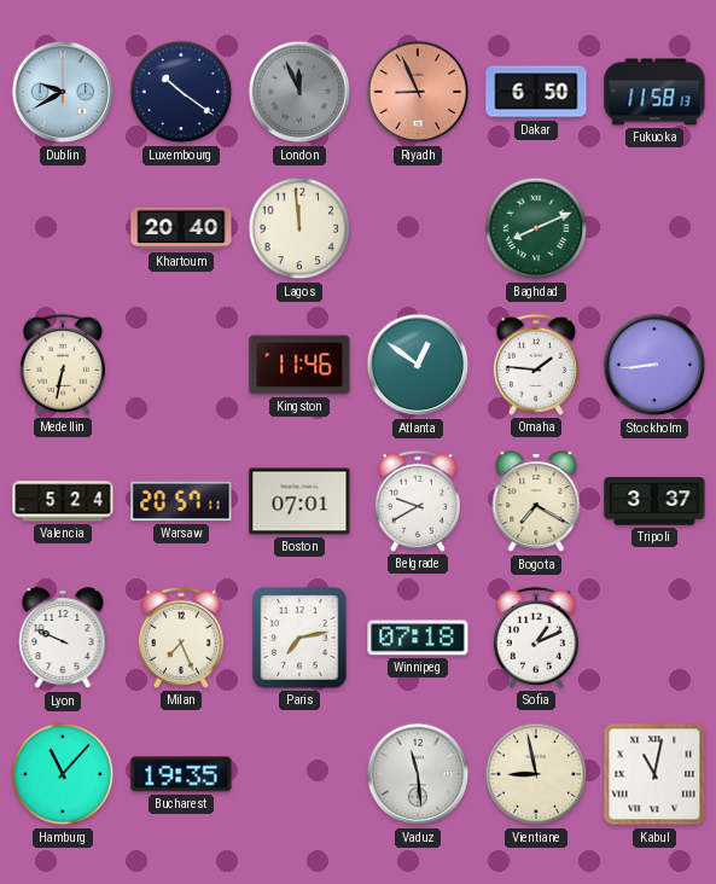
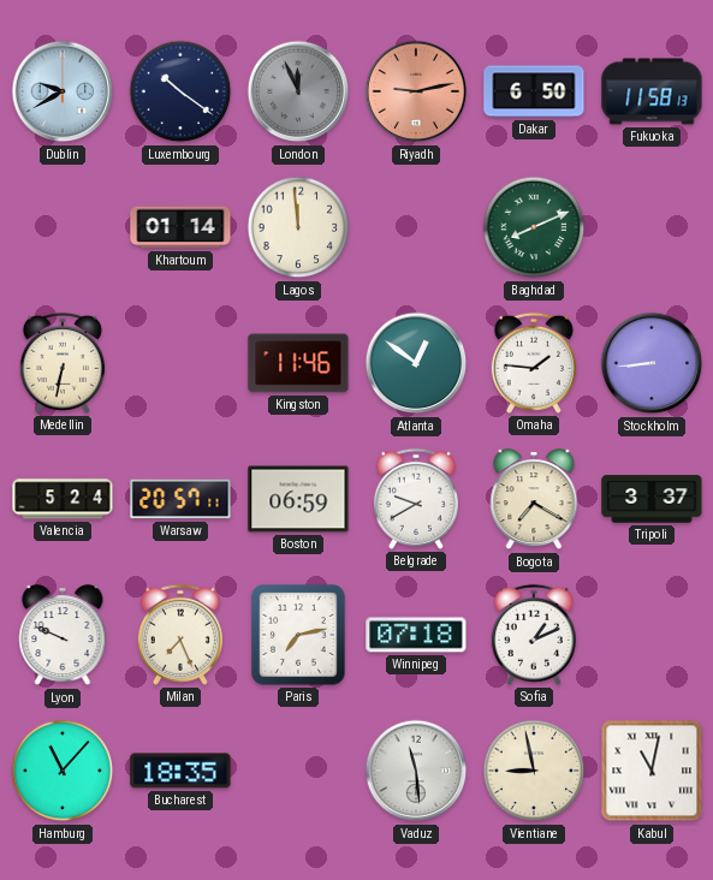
Riyadh: 8:56 -> 9:13
Khartoum: 20:40 -> 01:14
Boston: 07:01 -> 06:59
Bucharest: 19:35 -> 18:35
